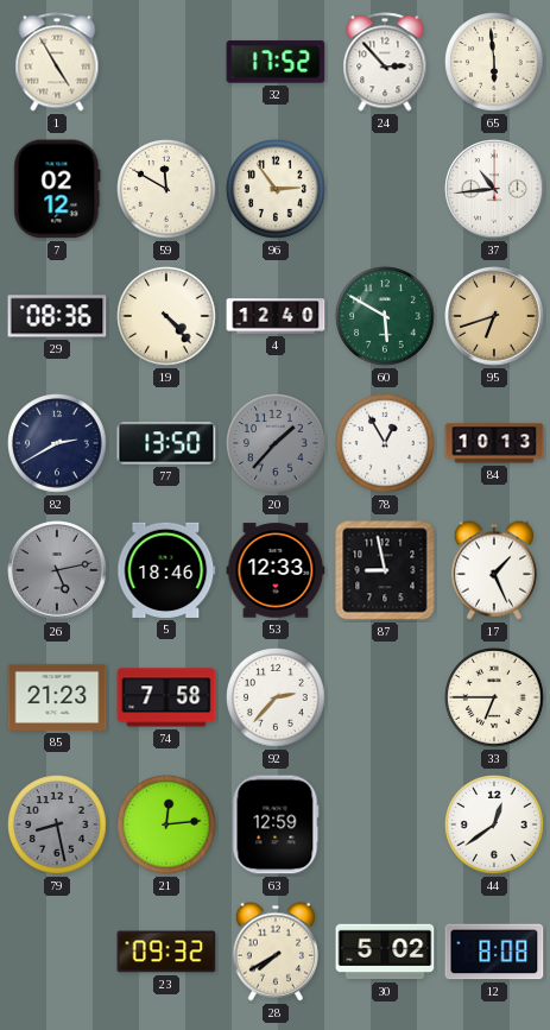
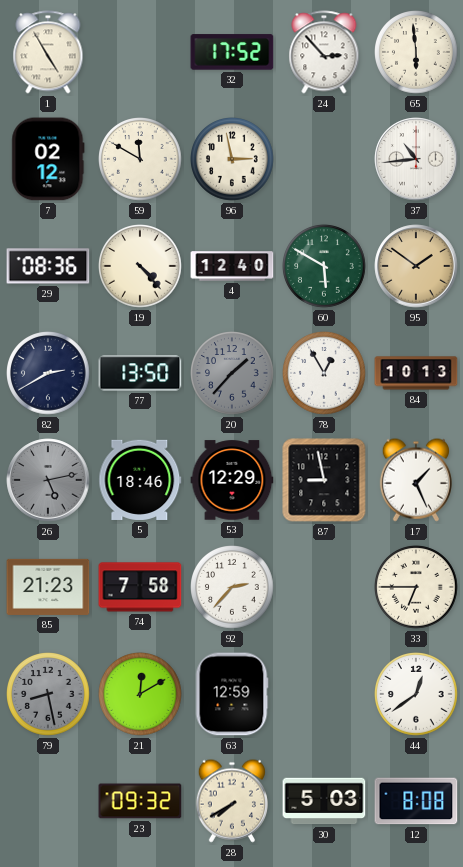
96: 2:54 -> 2:58
95: 6:42 -> 1:51
53: 12:33 -> 12:29
21: 12:14 -> 12:10
30: 5:02 -> 5:03
